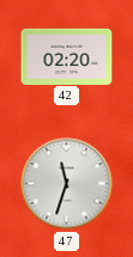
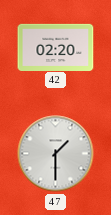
47: 11:33 -> 1:30
